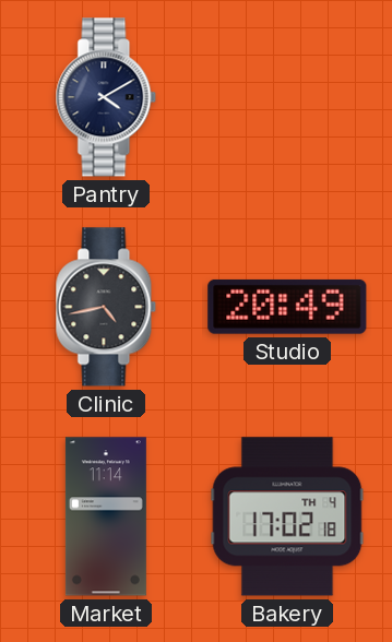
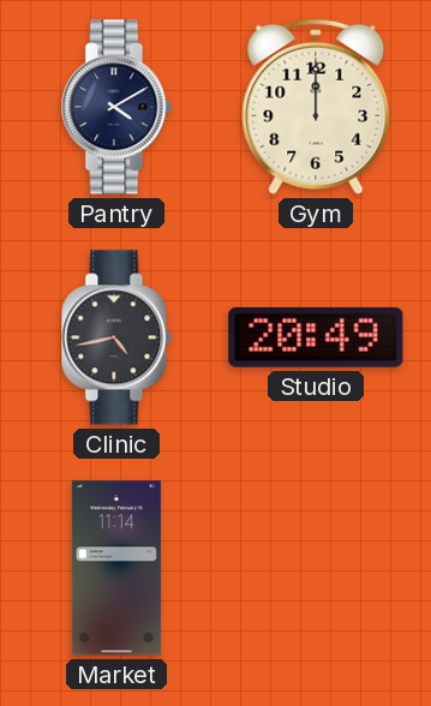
Gym: none -> 12:00
Bakery: 17:02 -> none
